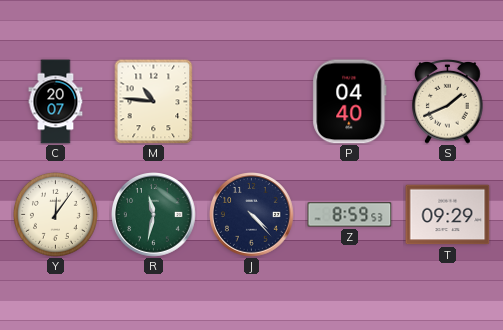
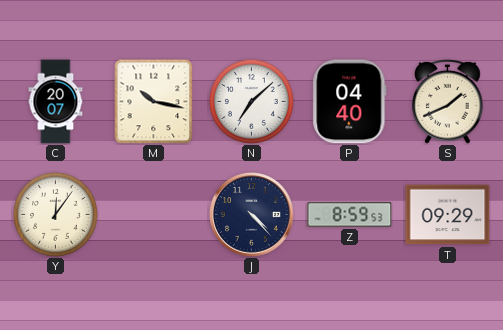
M: 10:46 -> 10:17
N: none -> 7:08
R: 11:32 -> none
